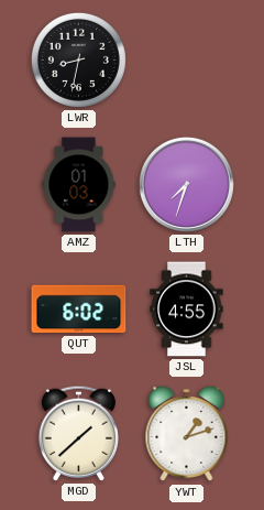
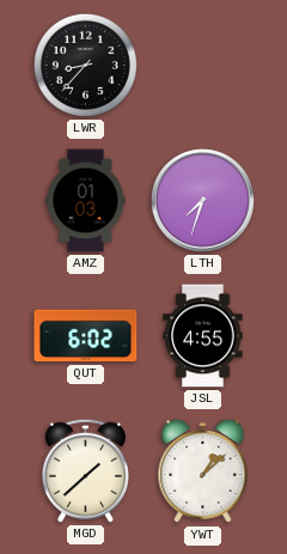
LWR: 8:32 -> 8:37
YWT: 1:12 -> 1:08
